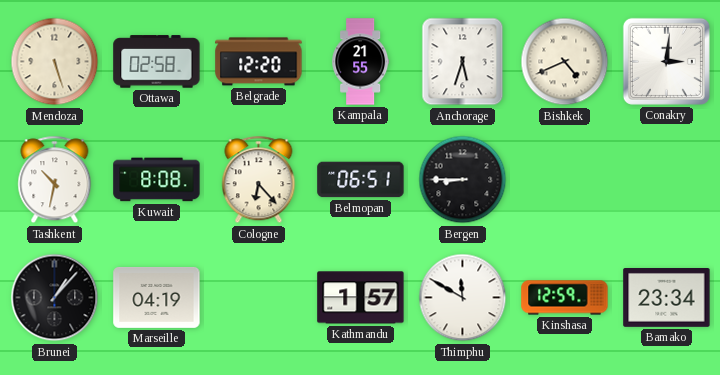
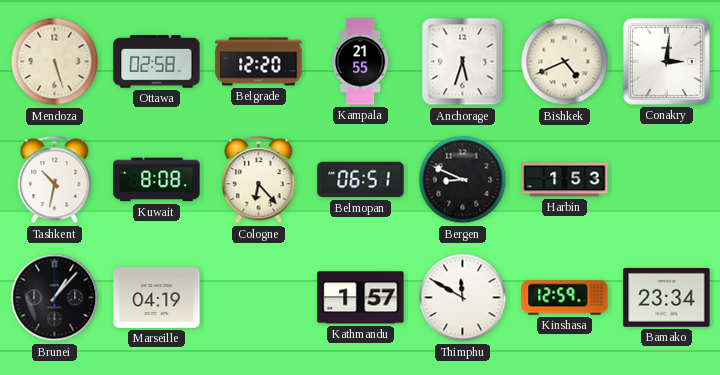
Bergen: 8:45 -> 8:49
Harbin: none -> 1:53
